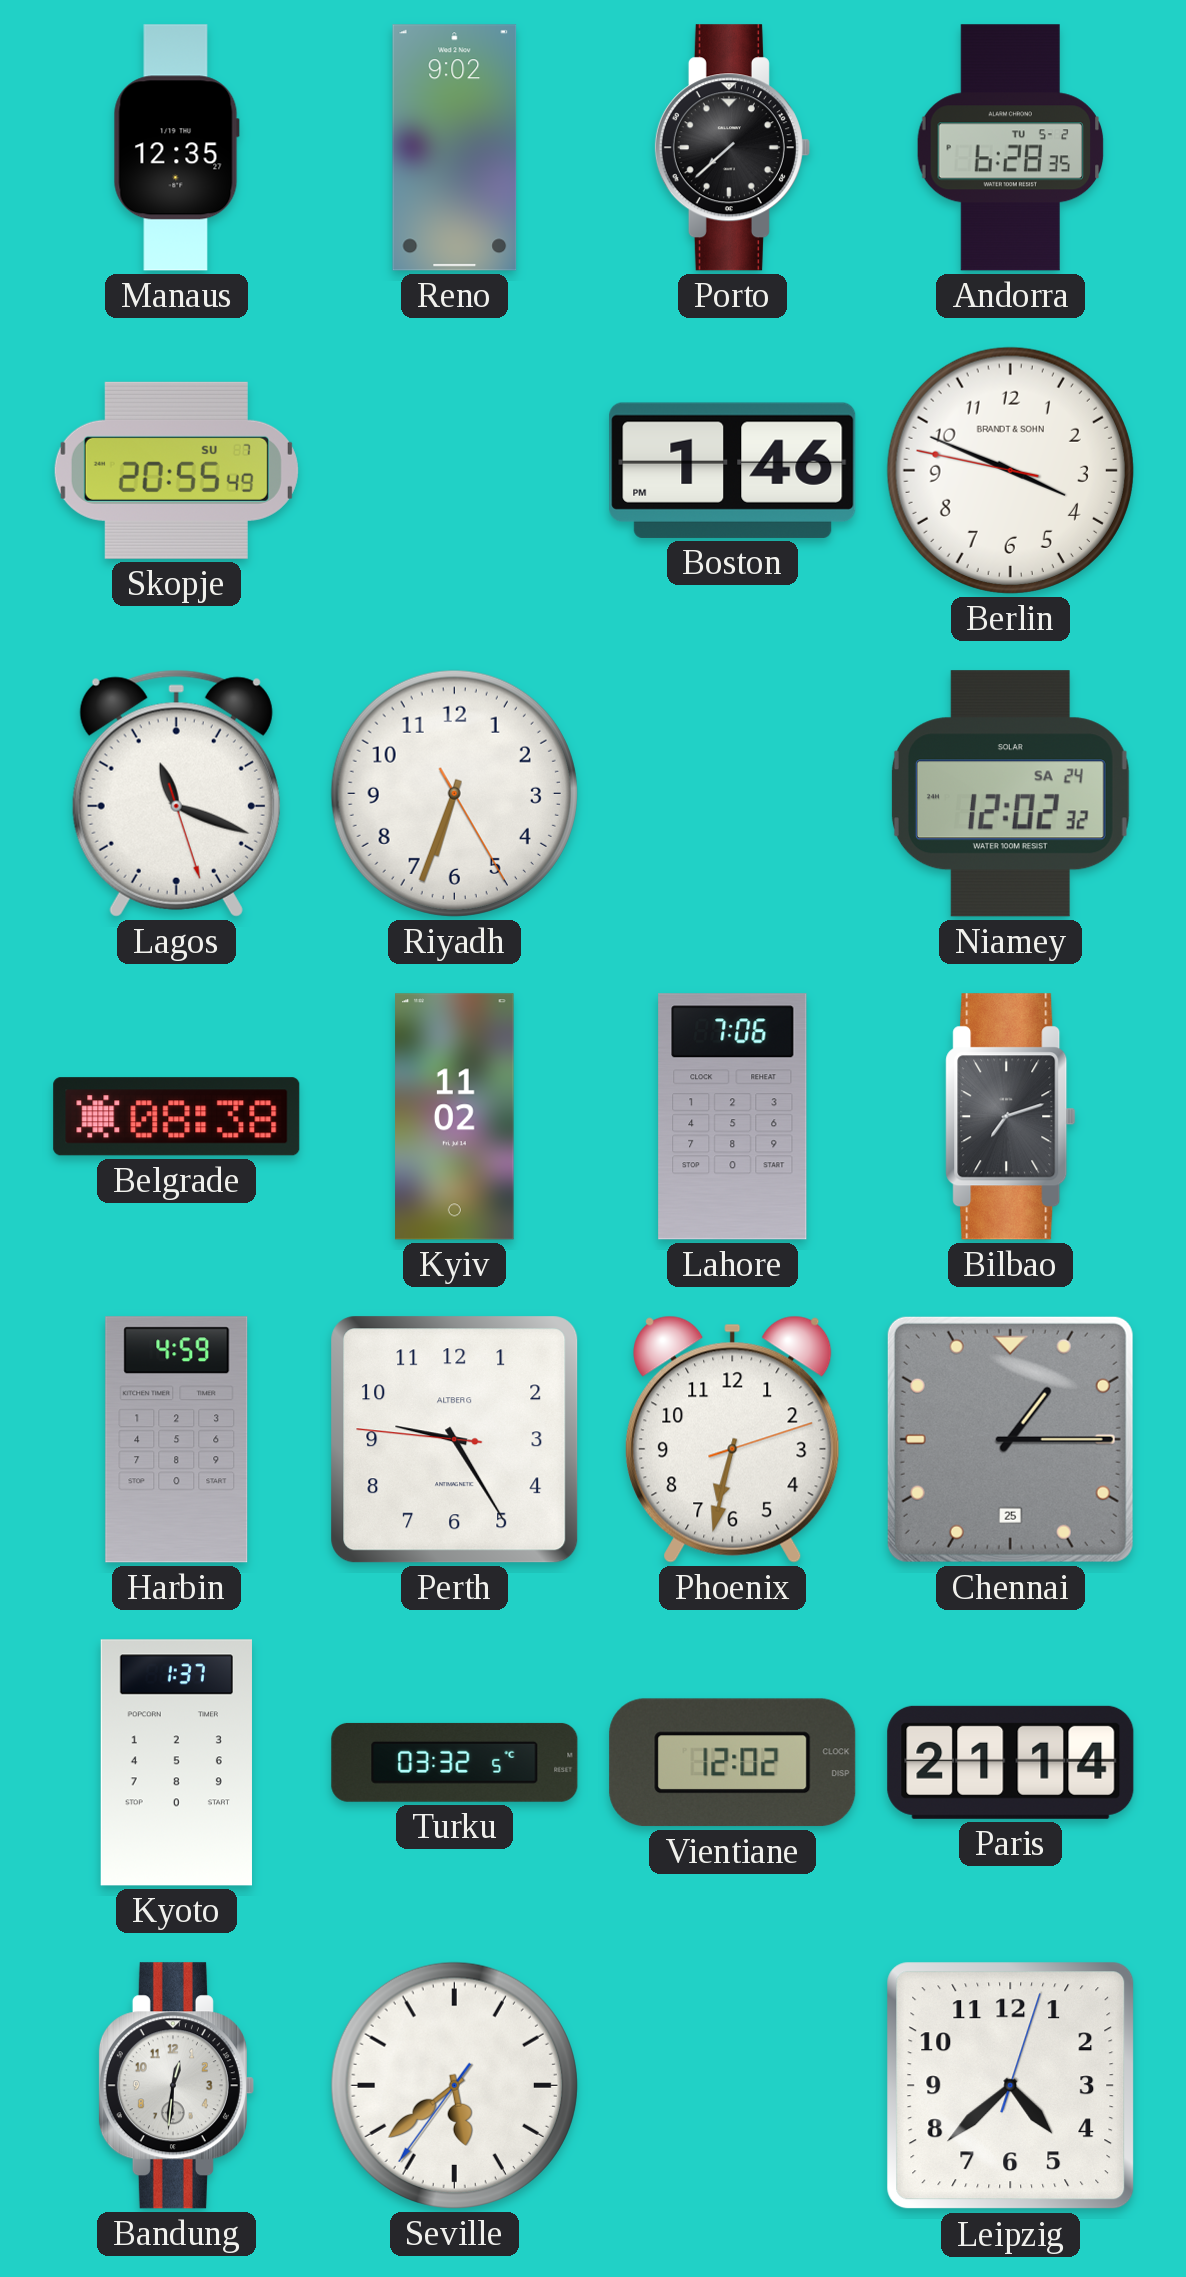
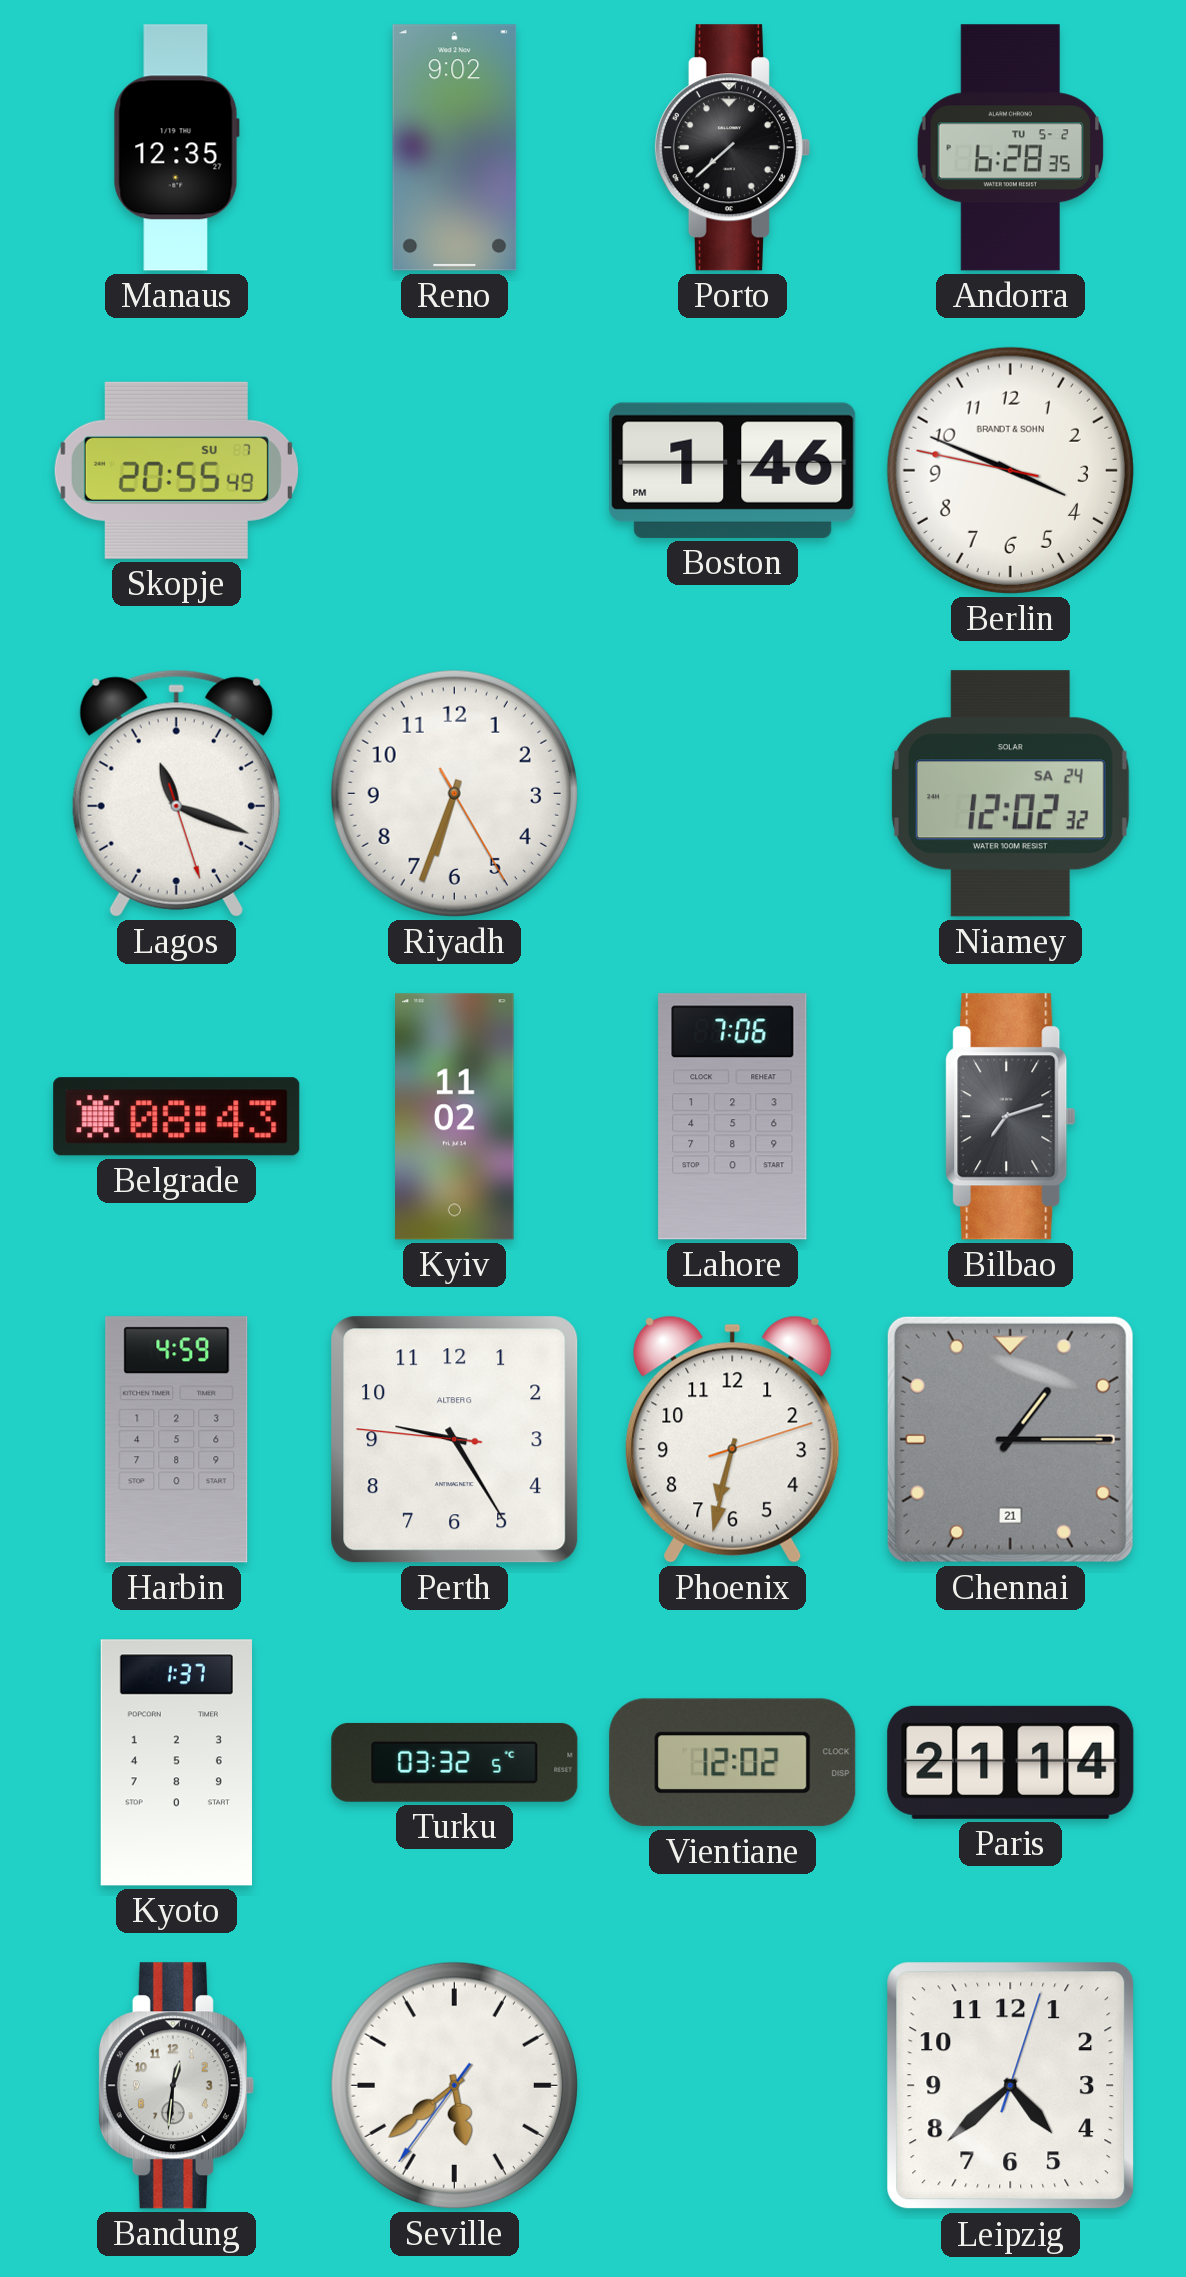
Belgrade: 08:38 -> 08:43
Chennai date: 25 -> 21
